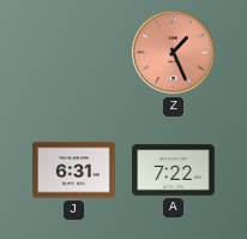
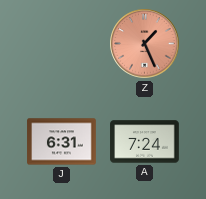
A: 7:22 -> 7:24
